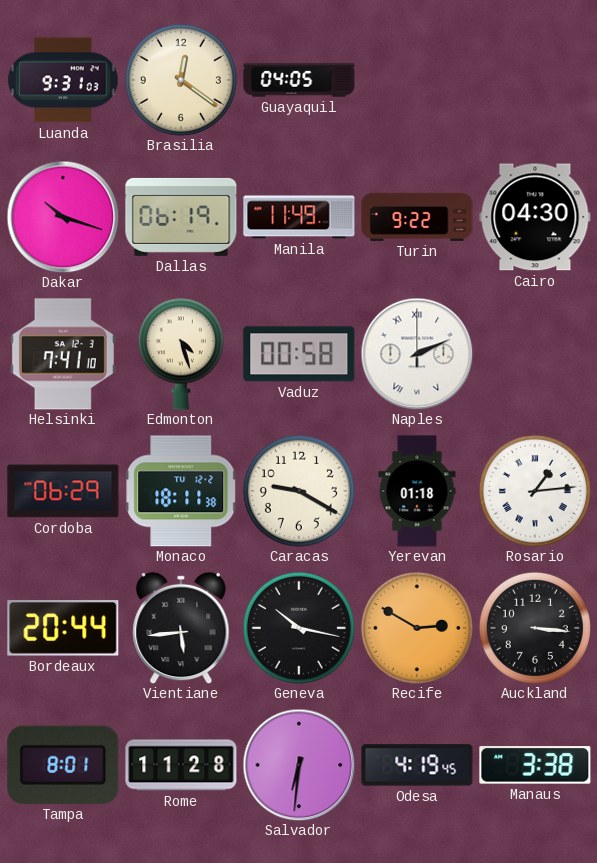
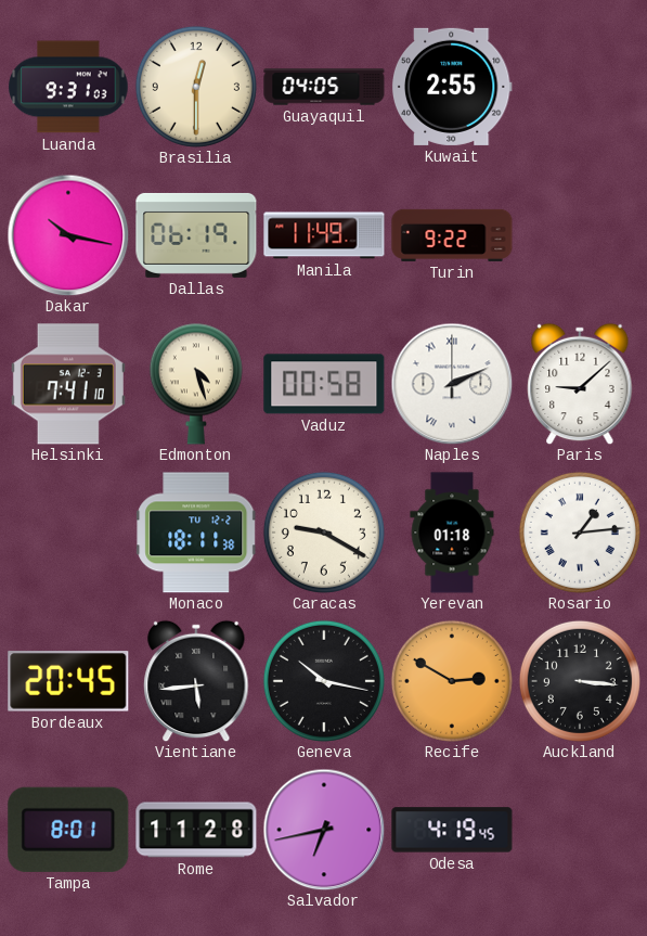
Brasilia: 12:21 -> 12:30
Kuwait: none -> 2:55
Dakar: 10:18 -> 10:17
Cairo: 04:30 -> none
Paris: none -> 9:08
Cordoba: 06:29 -> none
Bordeaux: 20:44 -> 20:45
Salvador: 6:31 -> 6:43
Manaus: 3:38 -> none
